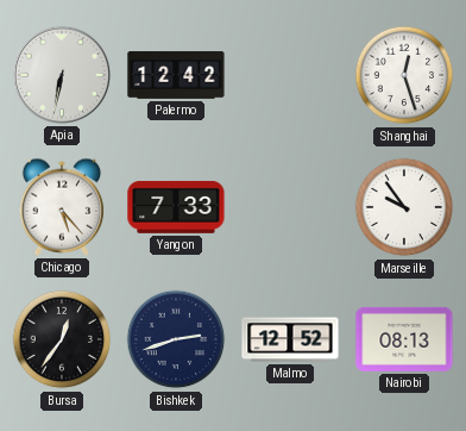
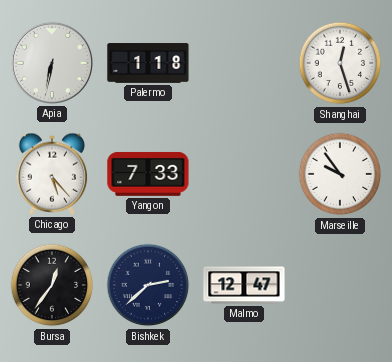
Palermo: 12:42 -> 1:18
Bishkek: 2:42 -> 2:38
Malmo: 12:52 -> 12:47
Nairobi: 08:13 -> none
